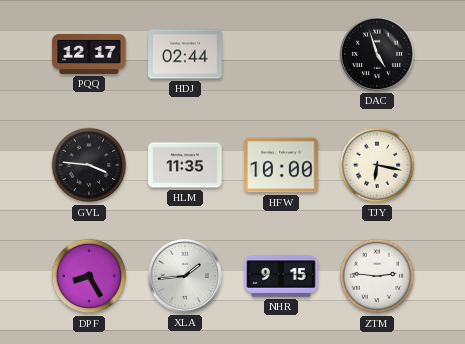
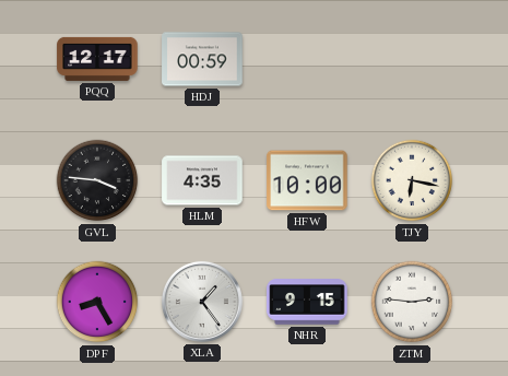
HDJ: 02:44 -> 00:59
DAC: 4:57 -> none
HLM: 11:35 -> 4:35
XLA: 1:44 -> 1:24
